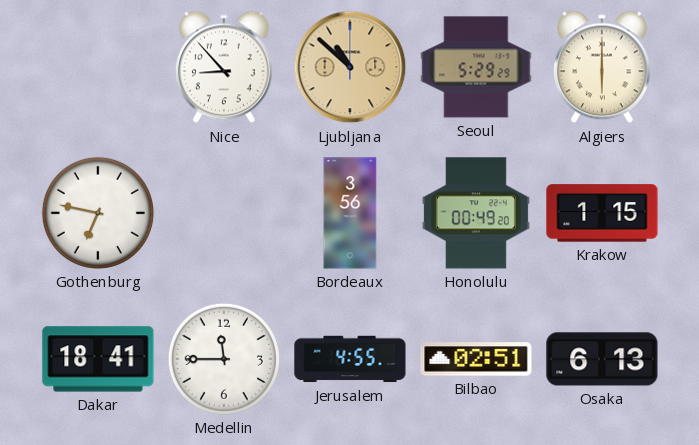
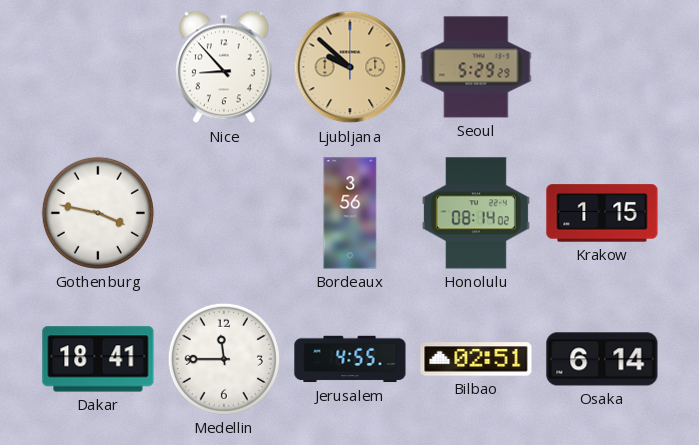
Ljubljana: 10:52 -> 9:52
Algiers: 6:00 -> none
Gothenburg: 6:47 -> 3:47
Honolulu: 00:49 -> 08:14
Osaka: 6:13 -> 6:14
